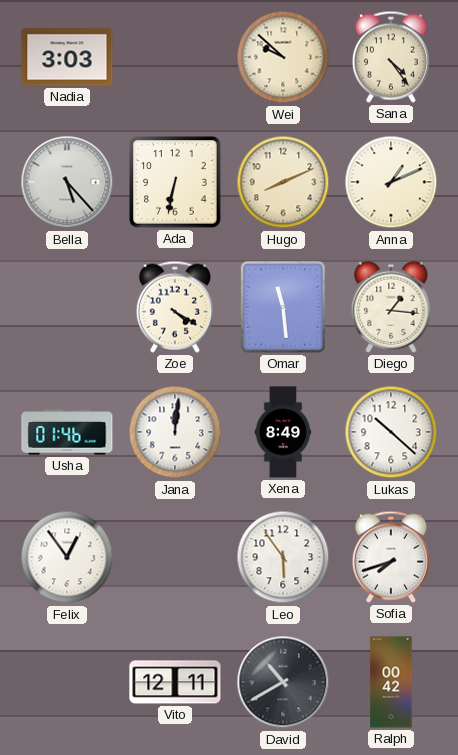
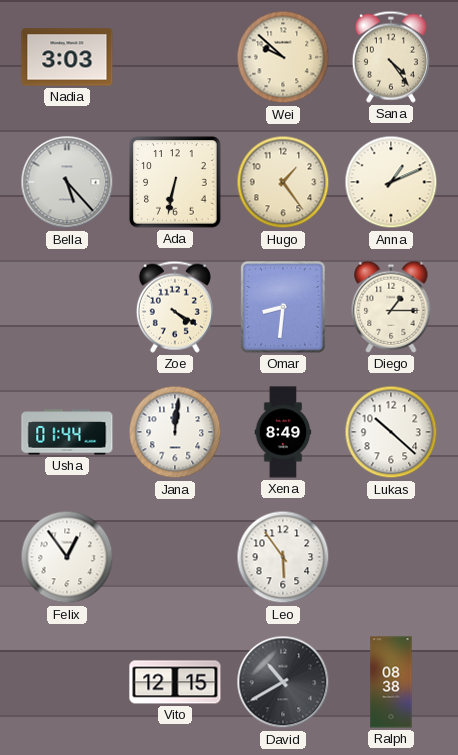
Hugo: 8:11 -> 1:24
Omar: 11:29 -> 8:31
Diego: 1:16 -> 1:15
Usha: 01:46 -> 01:44
Sofia: 7:42 -> none
Vito: 12:11 -> 12:15
Ralph: 00:42 -> 08:38
